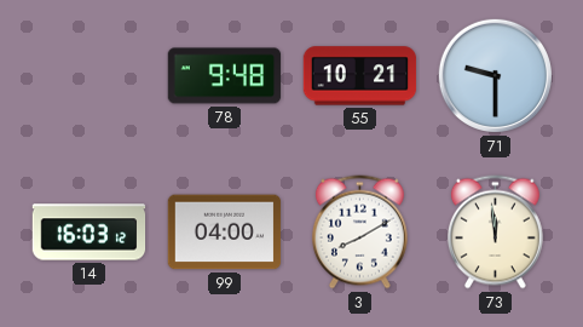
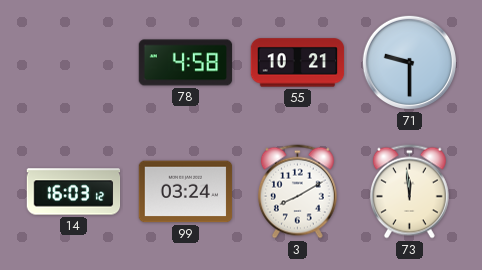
78: 9:48 -> 4:58
99: 04:00 -> 03:24
